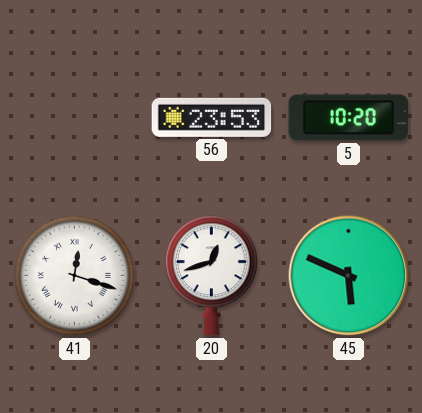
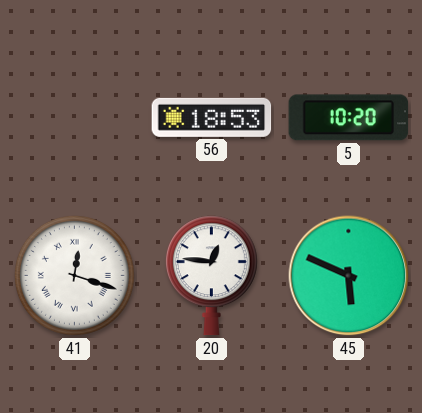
56: 23:53 -> 18:53
20: 12:42 -> 12:46
